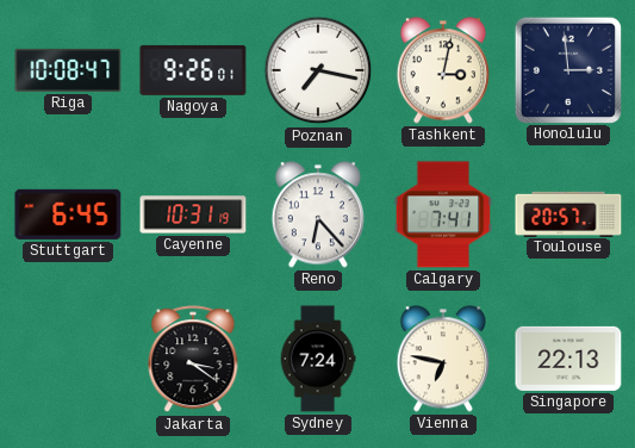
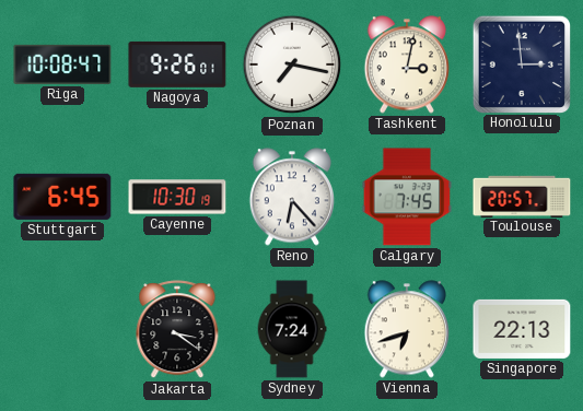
Cayenne: 10:31 -> 10:30
Calgary: 7:41 -> 7:45
Vienna: 6:47 -> 6:42
